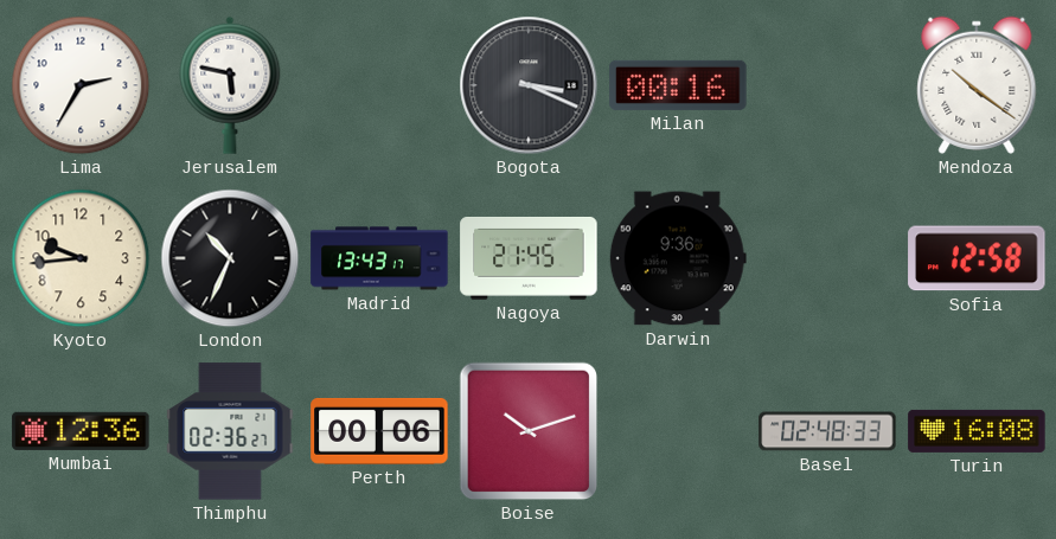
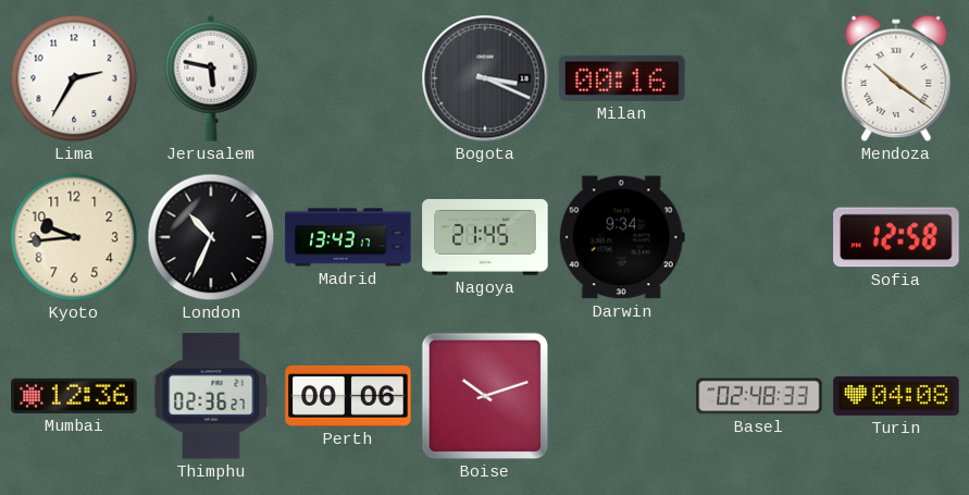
Darwin: 9:36 -> 9:34
Turin: 16:08 -> 04:08
